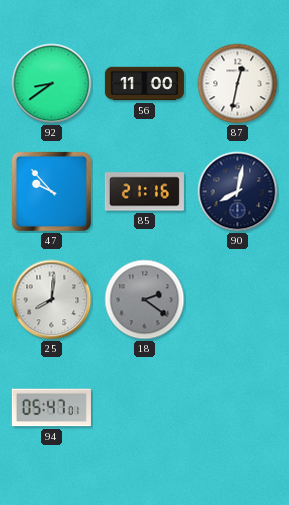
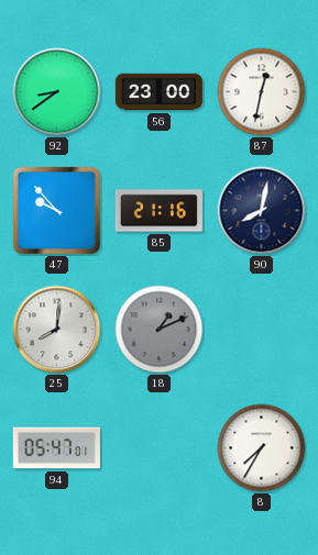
56: 11:00 -> 23:00
18: 2:21 -> 1:11
8: none -> 7:35
